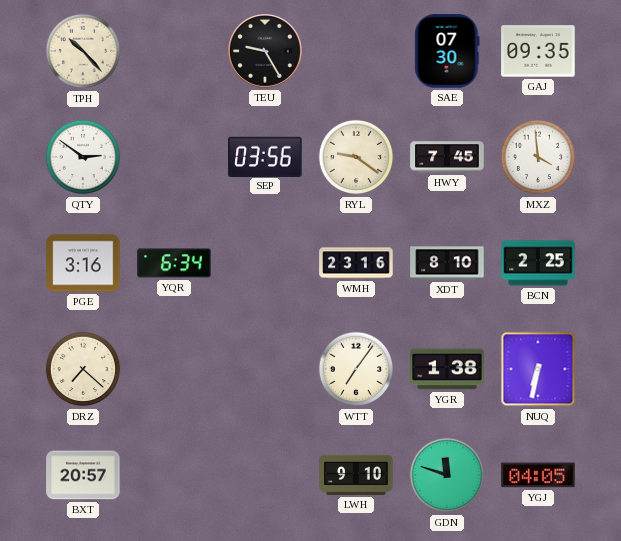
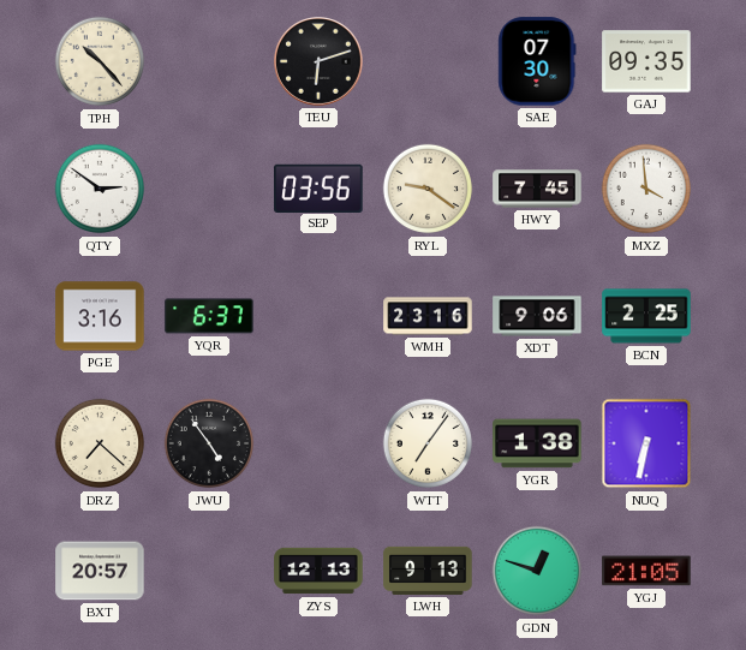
TEU: 9:25 -> 6:12
YQR: 6:34 -> 6:37
XDT: 8:10 -> 9:06
JWU: none -> 4:54
ZYS: none -> 12:13
LWH: 9:10 -> 9:13
GDN: 11:48 -> 12:48
YGJ: 04:05 -> 21:05
